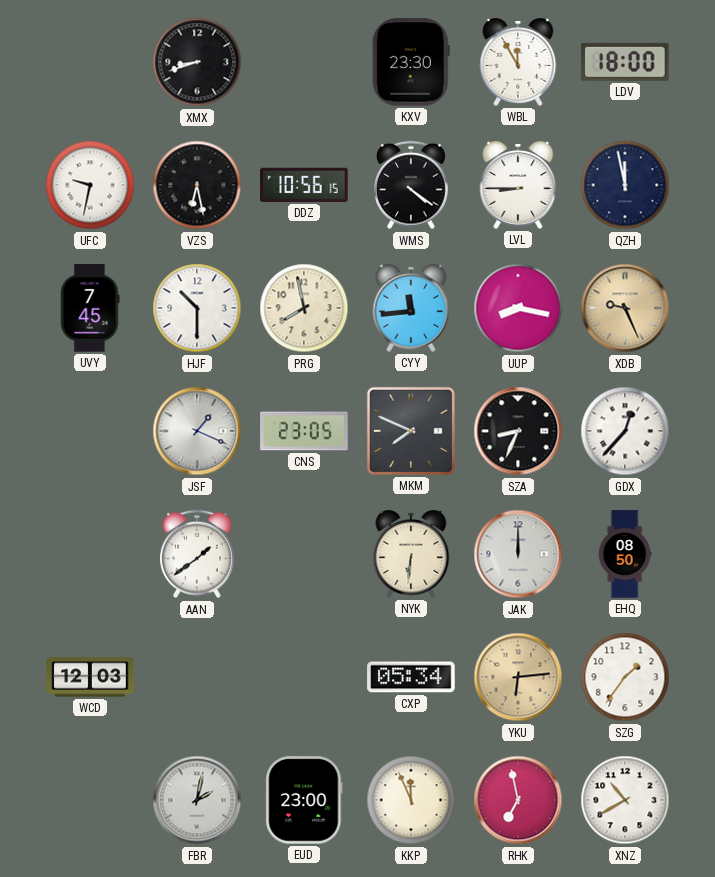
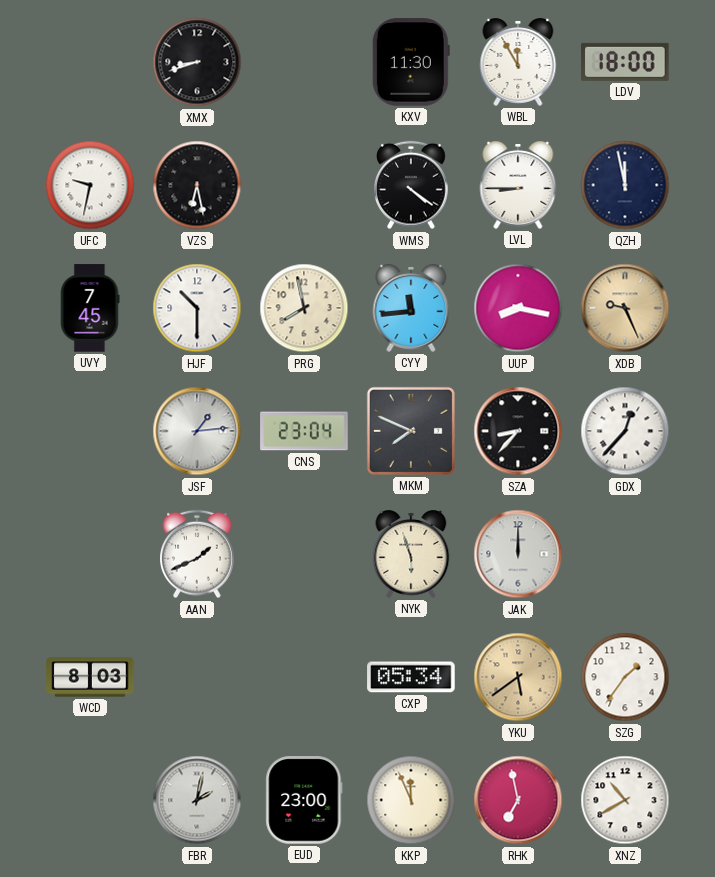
KXV: 23:30 -> 11:30
DDZ: 10:56 -> none
JSF: 1:19 -> 1:14
CNS: 23:05 -> 23:04
SZA: 8:34 -> 8:37
AAN: 1:39 -> 1:41
NYK: 6:31 -> 5:57
EHQ: 08:50 -> none
WCD: 12:03 -> 8:03
YKU: 6:14 -> 5:39
